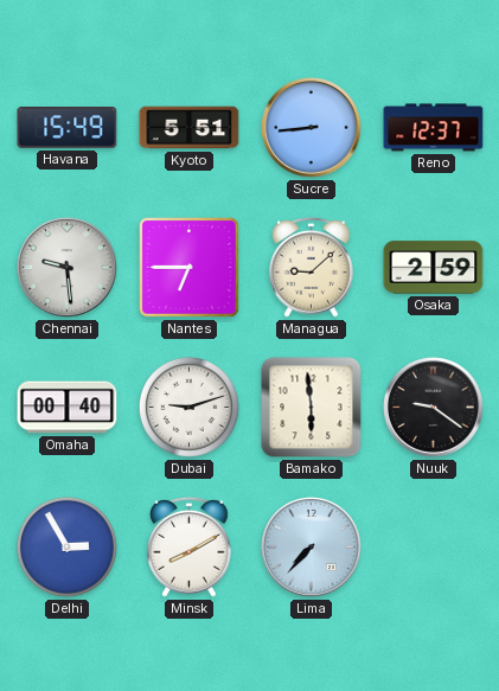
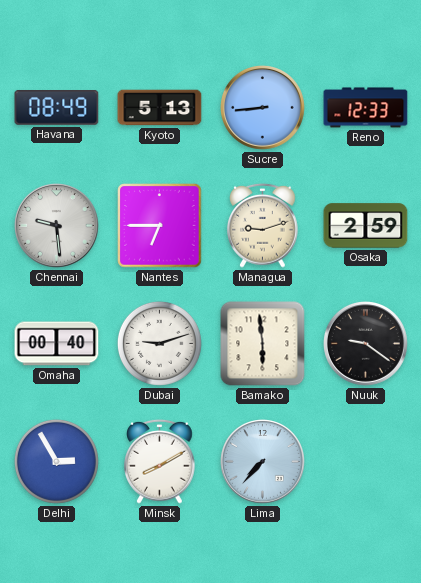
Havana: 15:49 -> 08:49
Kyoto: 5:51 -> 5:13
Reno: 12:37 -> 12:33
Managua: 9:08 -> 9:12
